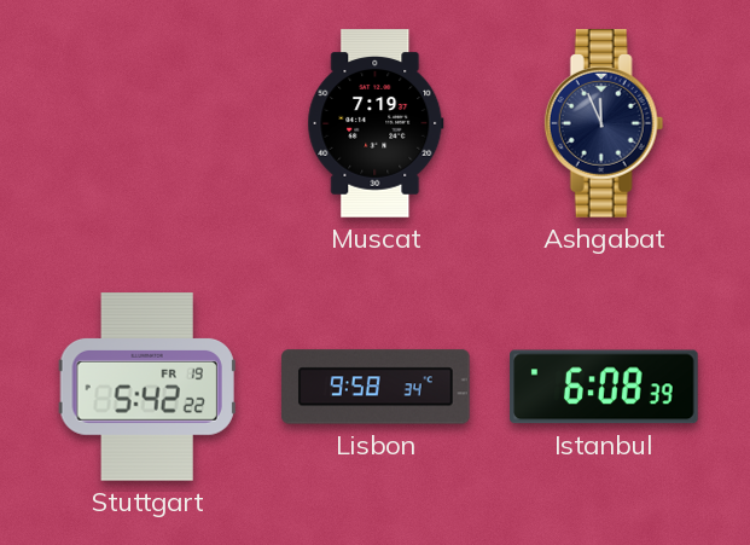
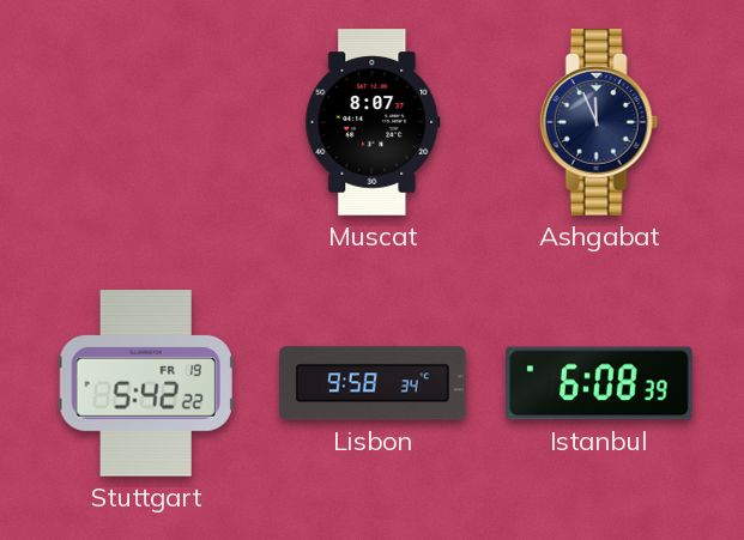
Muscat: 7:19 -> 8:07
